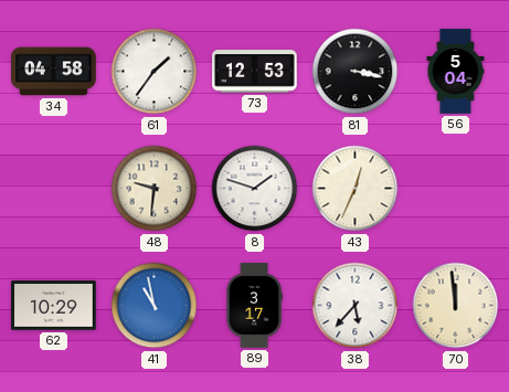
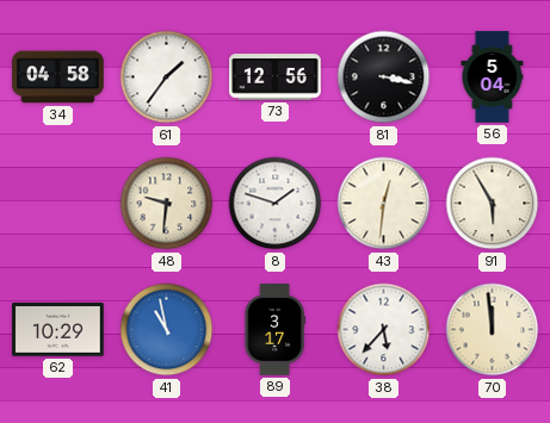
73: 12:53 -> 12:56
43: 12:34 -> 12:31
91: none -> 5:55
